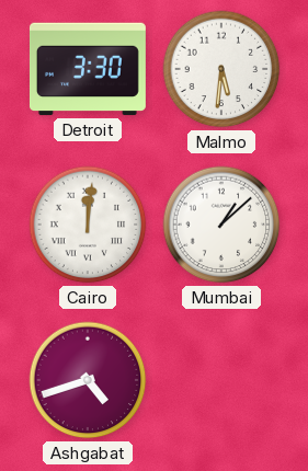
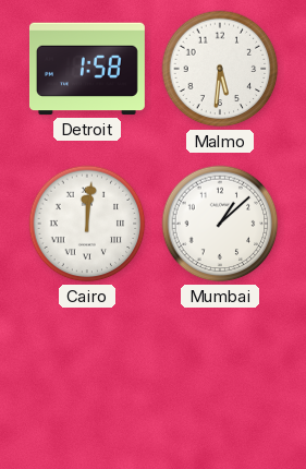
Detroit: 3:30 -> 1:58
Ashgabat: 4:42 -> none
